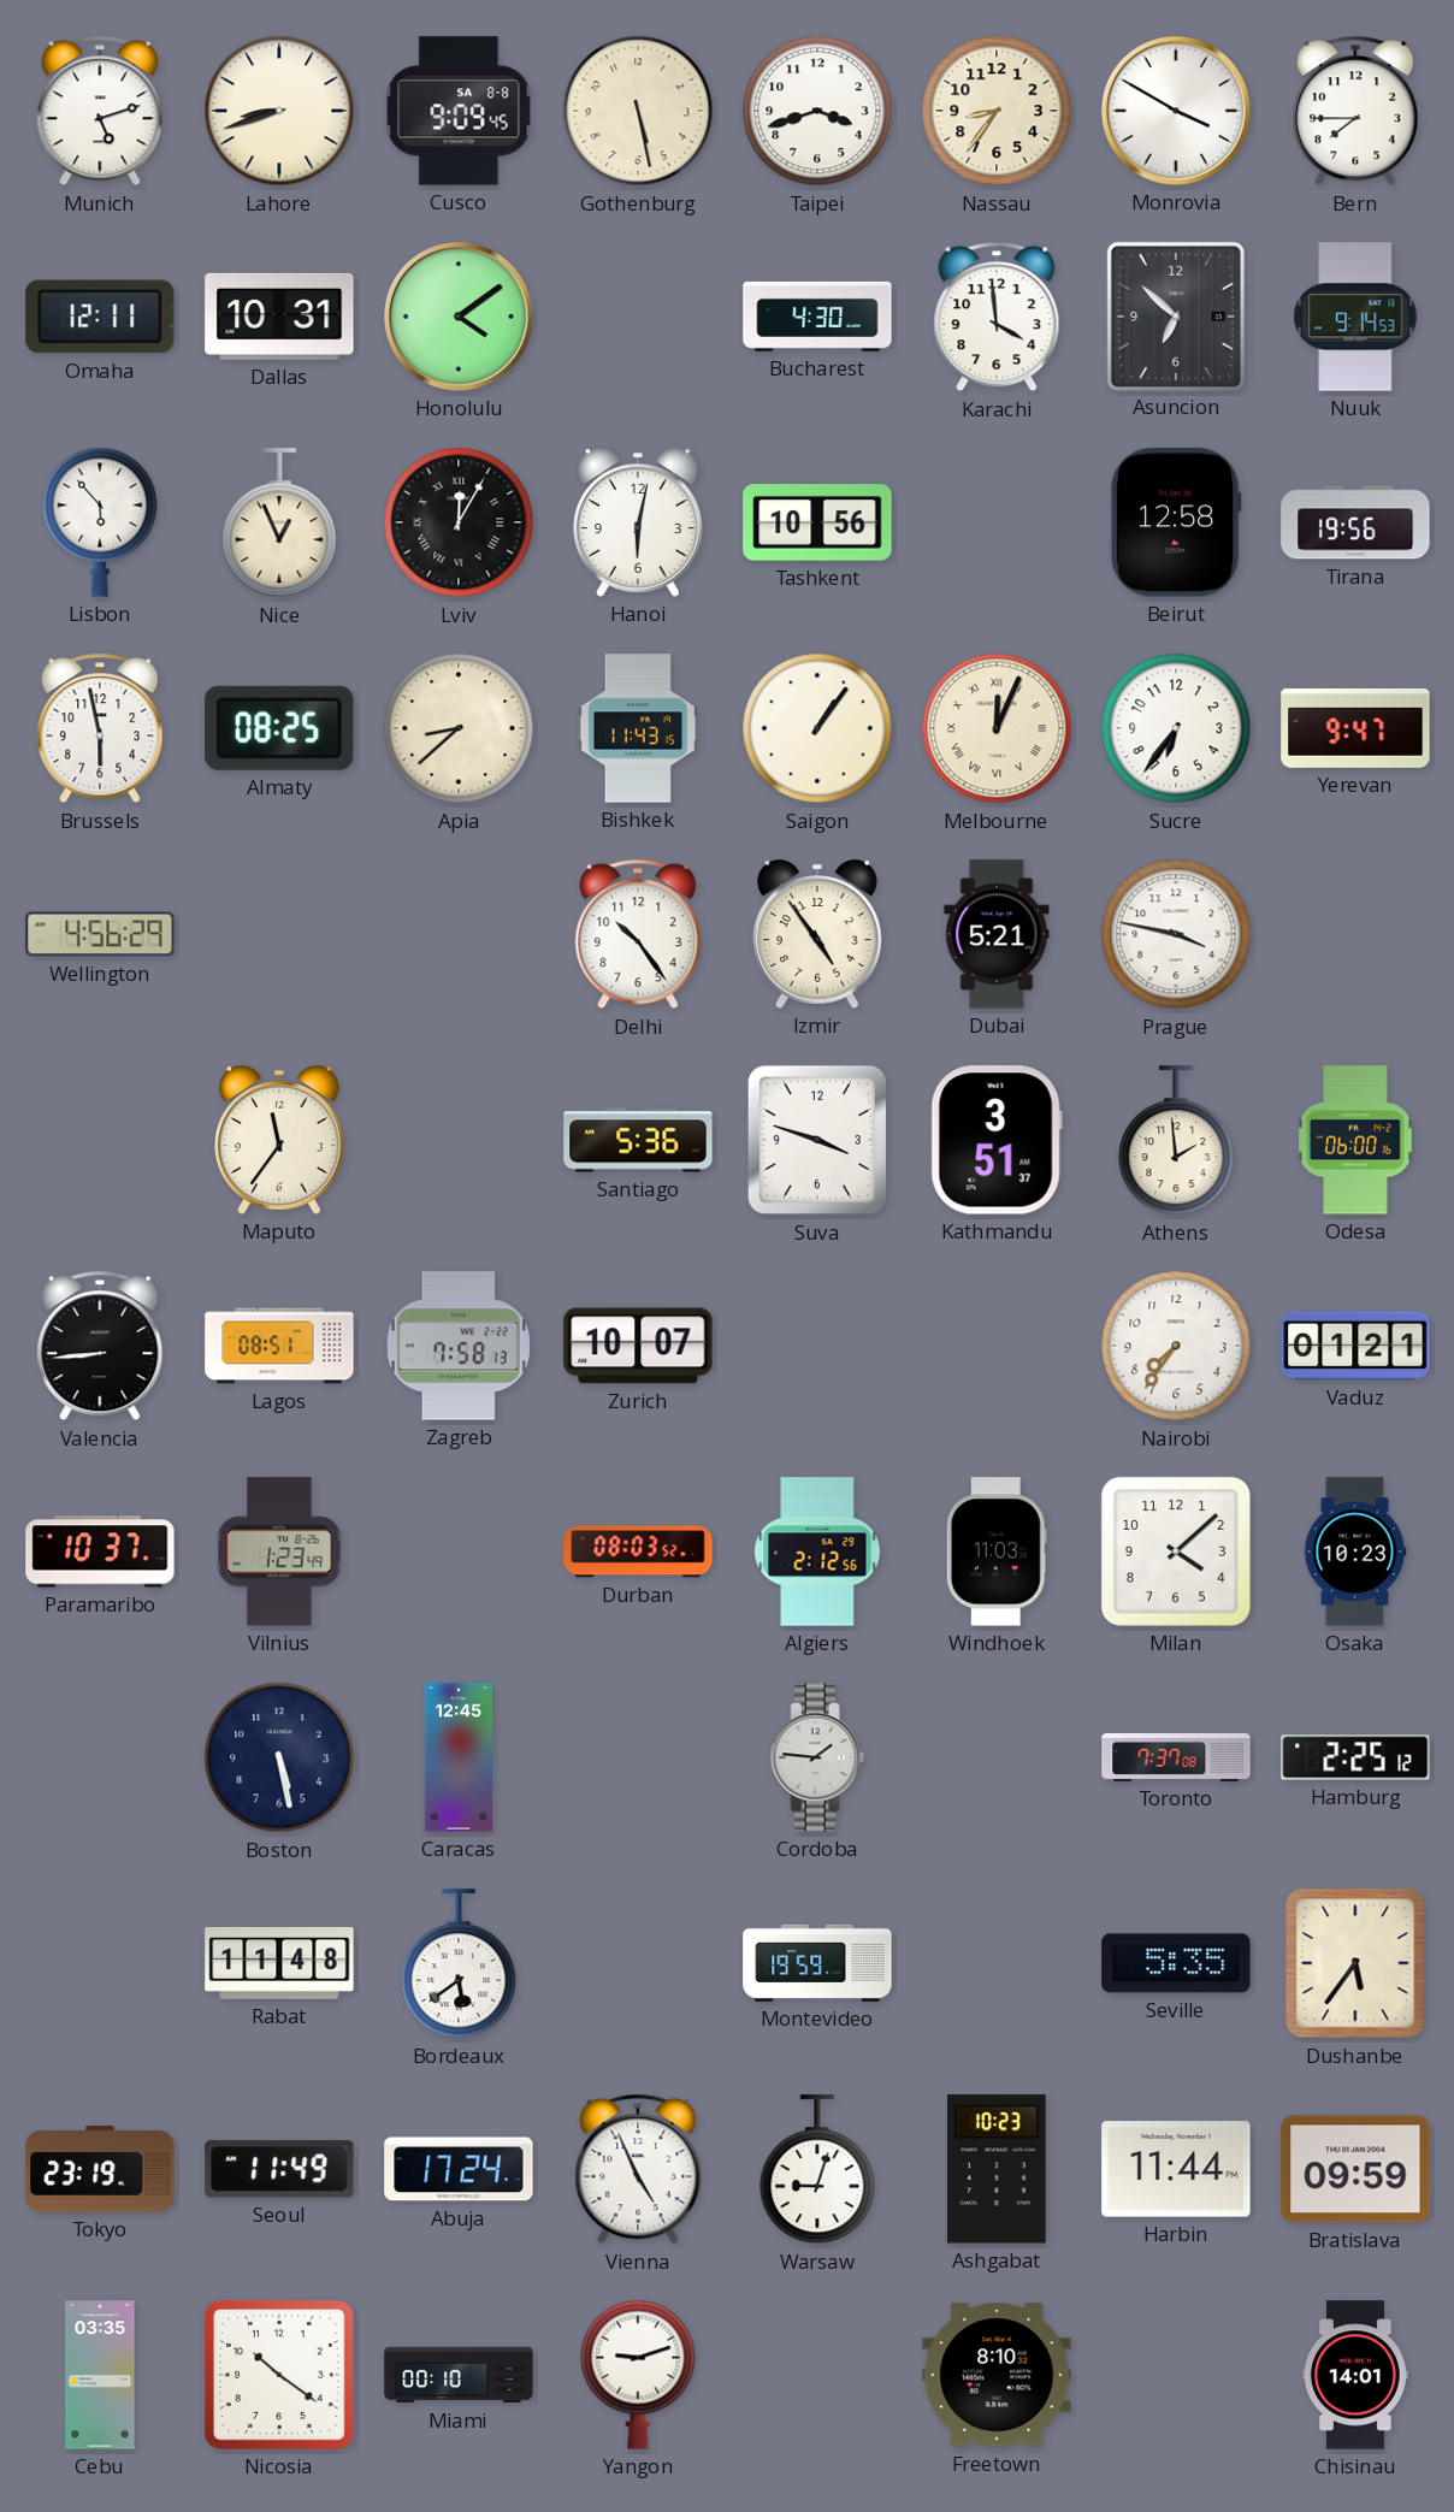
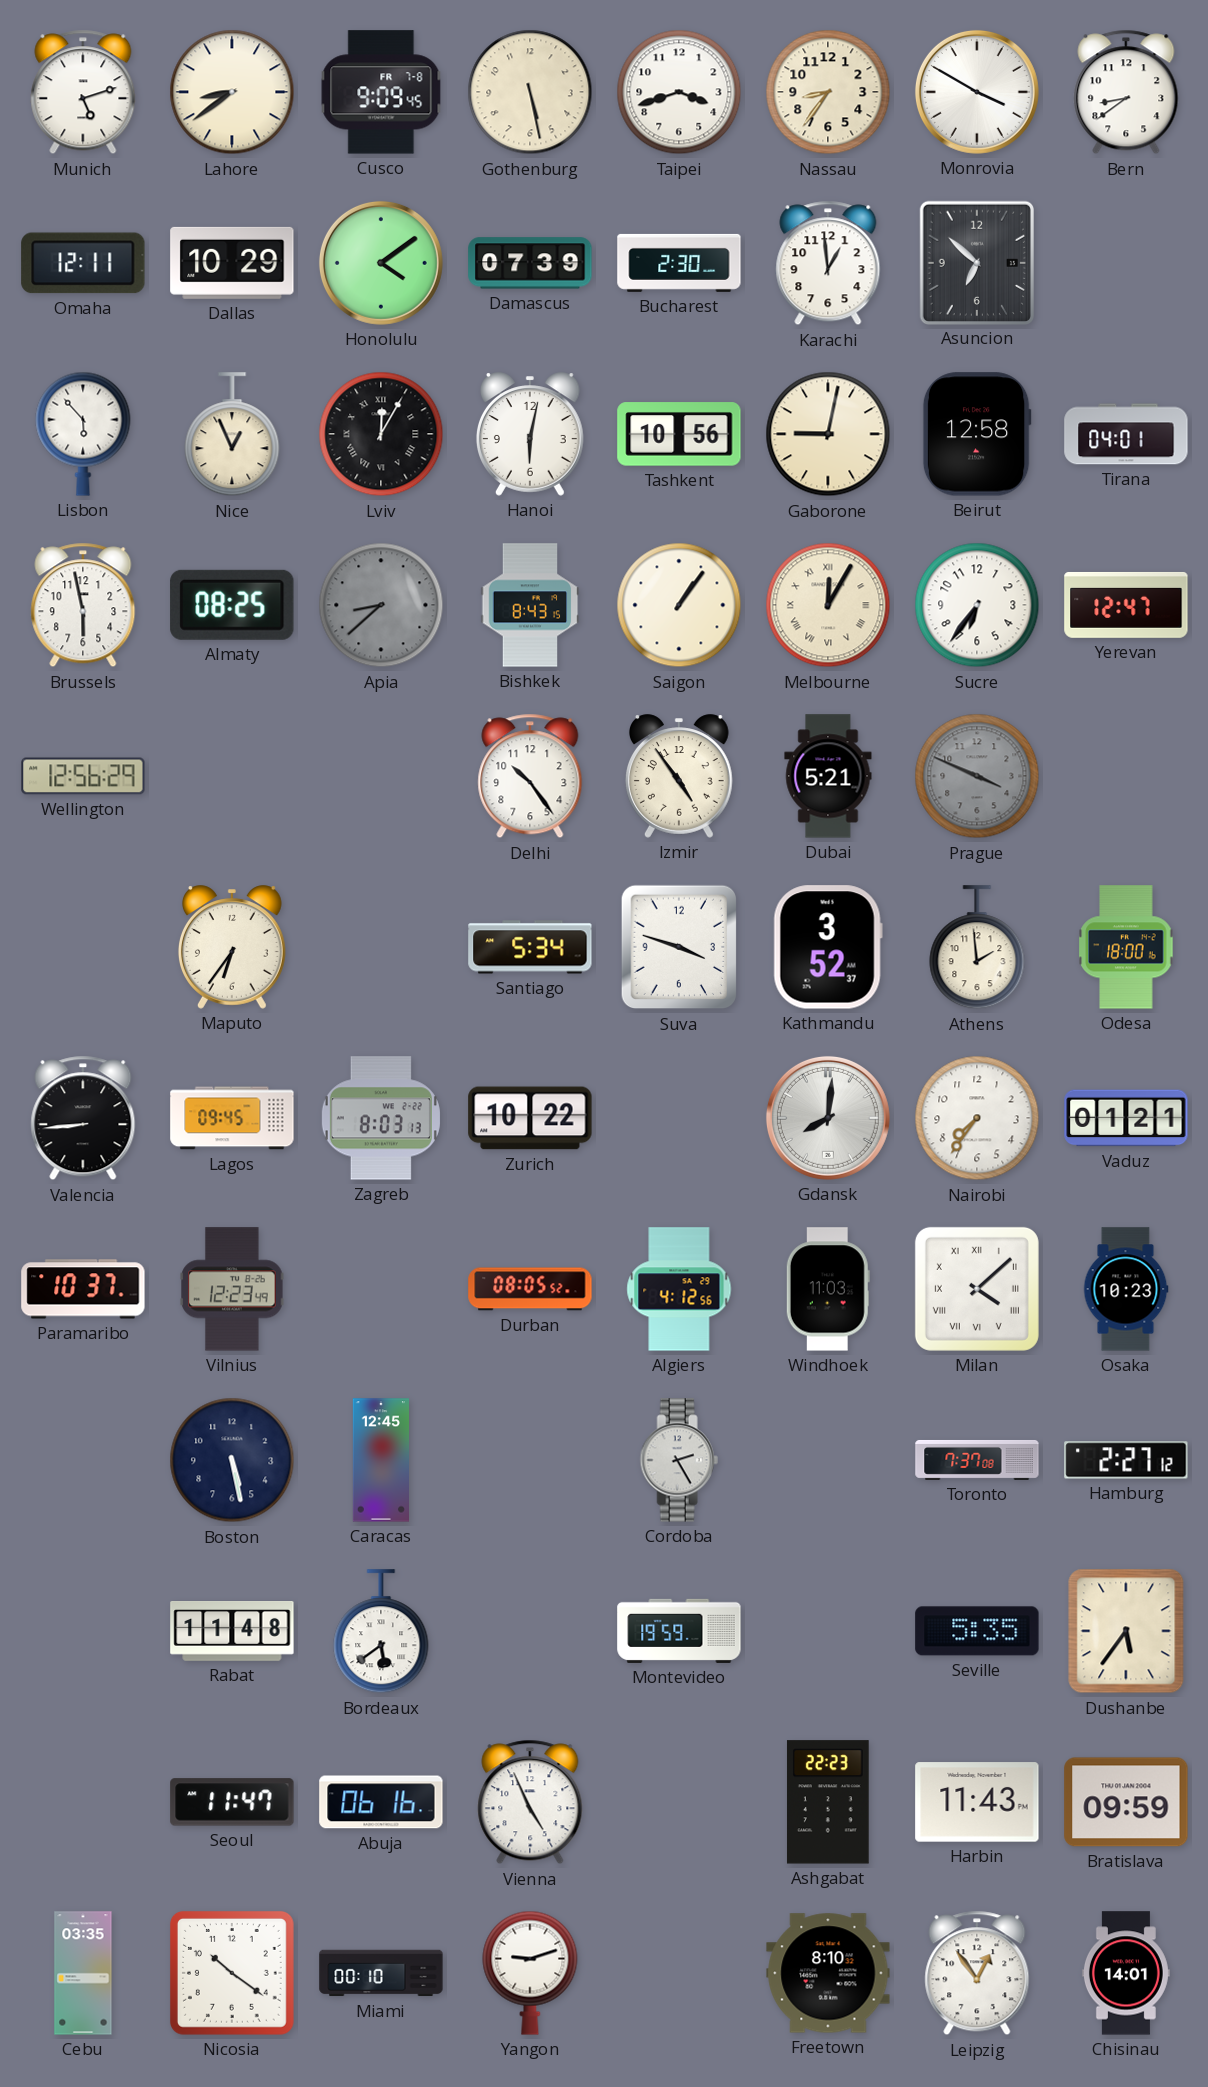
Lahore: 8:42 -> 8:39
Cusco date: SA 8-8 -> FR 7-8
Bern: 7:45 -> 8:39
Dallas: 10:31 -> 10:29
Damascus: none -> 07:39
Bucharest: 4:30 -> 2:30
Karachi: 3:59 -> 12:59
Nuuk: 9:14 -> none
Gaborone: none -> 9:02
Tirana: 19:56 -> 04:01
Apia dial: cream -> grey
Bishkek: 11:43 -> 8:43
Melbourne: 12:04 -> 12:05
Yerevan: 9:47 -> 12:47
Wellington: 4:56 -> 12:56
Prague: 3:47 -> 3:49
Prague dial: white -> grey
Maputo: 11:36 -> 6:36
Santiago: 5:36 -> 5:34
Kathmandu: 3:51 -> 3:52
Odesa: 06:00 -> 18:00
Lagos: 08:51 -> 09:45
Zagreb: 7:58 -> 8:03
Zurich: 10:07 -> 10:22
Gdansk: none -> 8:01
Vilnius: 1:23 -> 12:23
Durban: 08:03 -> 08:05
Algiers: 2:12 -> 4:12
Milan numerals: Arabic -> Roman
Cordoba: 1:46 -> 2:25
Hamburg: 2:25 -> 2:27
Tokyo: 23:19 -> none
Seoul: 11:49 -> 11:47
Abuja: 17:24 -> 06:16
Warsaw: 9:03 -> none
Ashgabat: 10:23 -> 22:23
Harbin: 11:44 -> 11:43
Leipzig: none -> 12:54
